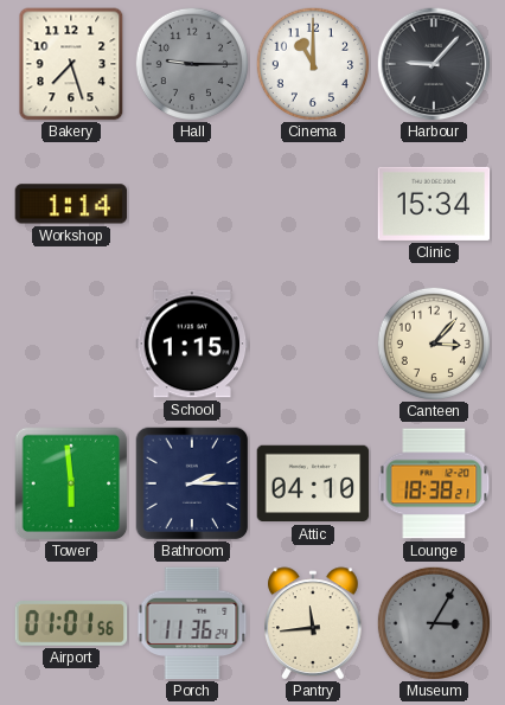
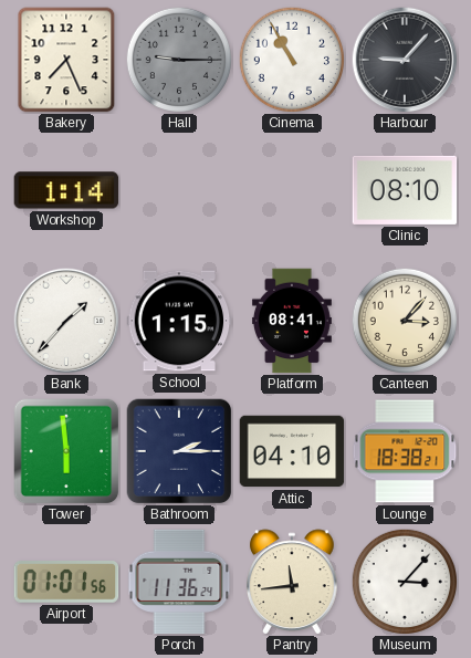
Bakery: 7:27 -> 7:26
Cinema: 11:00 -> 10:55
Clinic: 15:34 -> 08:10
Bank: none -> 1:37
Platform: none -> 08:41
Museum: 3:05 -> 3:07
Museum dial: grey -> white
